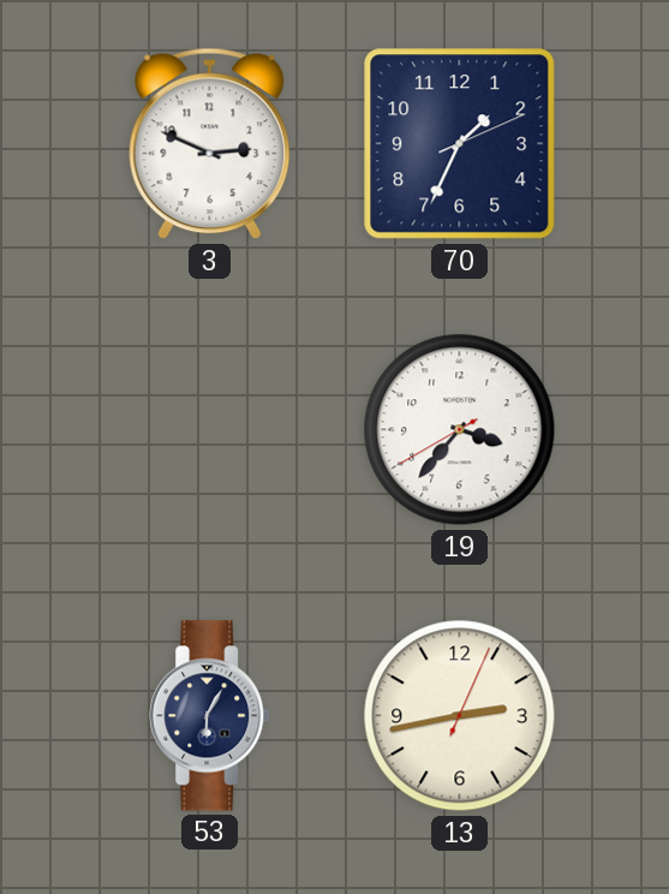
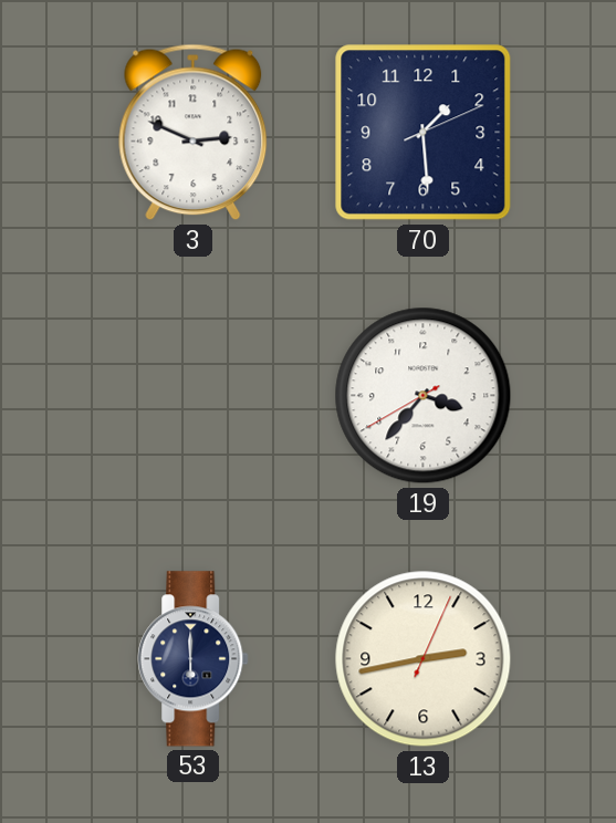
70: 1:34 -> 1:29
53: 6:05 -> 6:00
